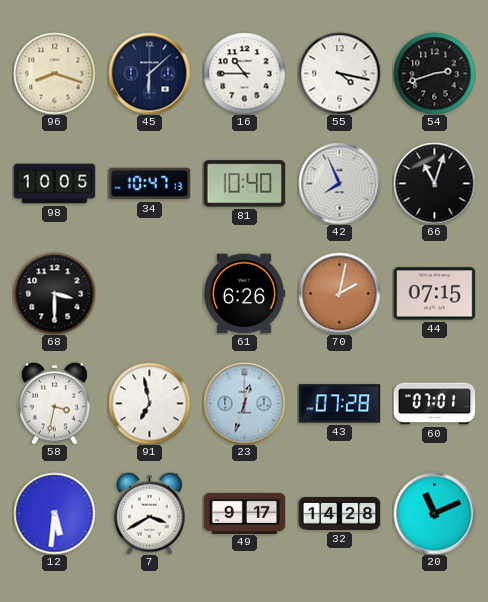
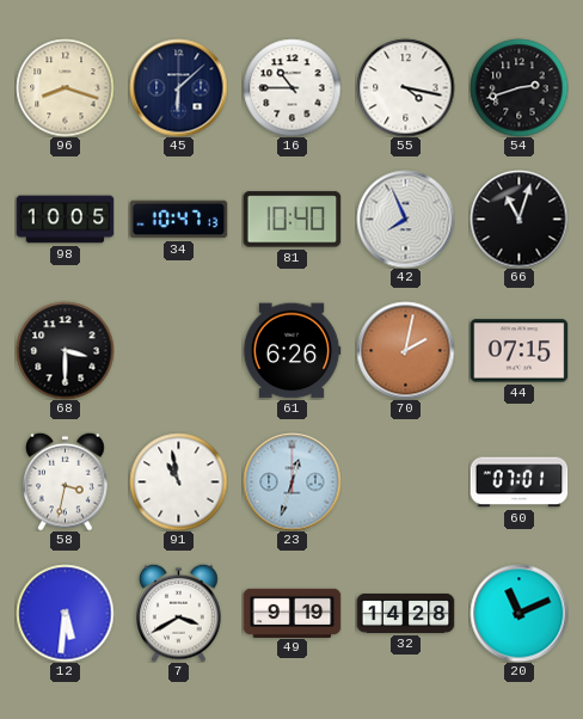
91: 6:58 -> 10:58
43: 07:28 -> none
49: 9:17 -> 9:19
